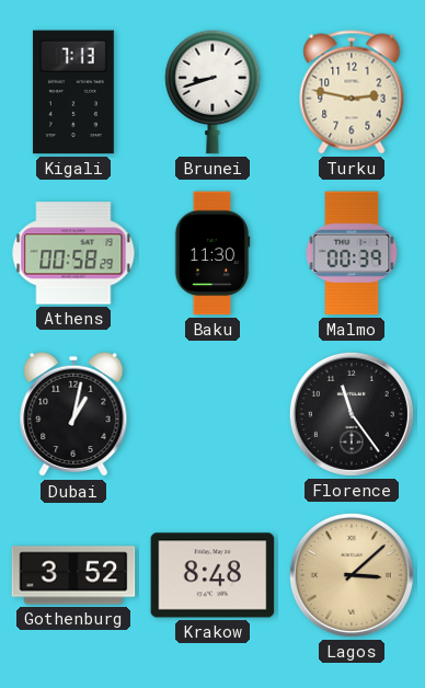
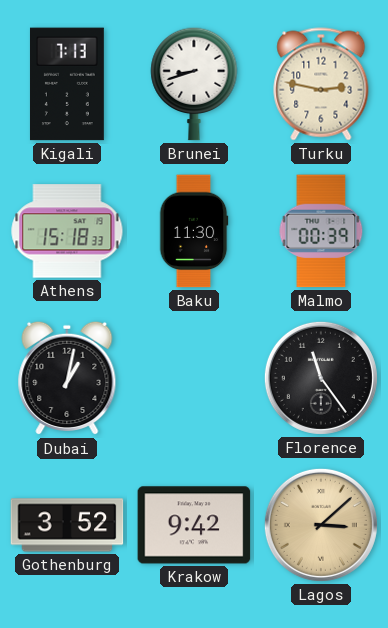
Athens: 00:58 -> 15:18
Krakow: 8:48 -> 9:42
